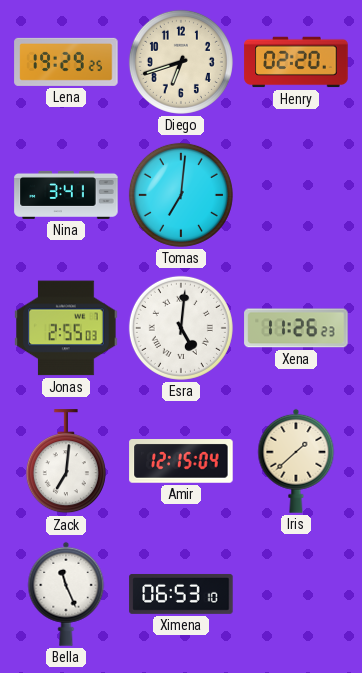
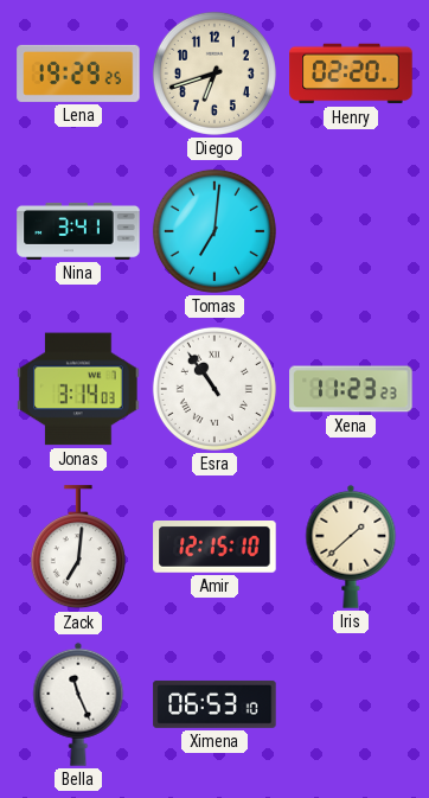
Jonas: 2:55 -> 3:14
Esra: 5:01 -> 10:54
Xena: 11:26 -> 11:23
Amir: 12:15:04 -> 12:15:10
